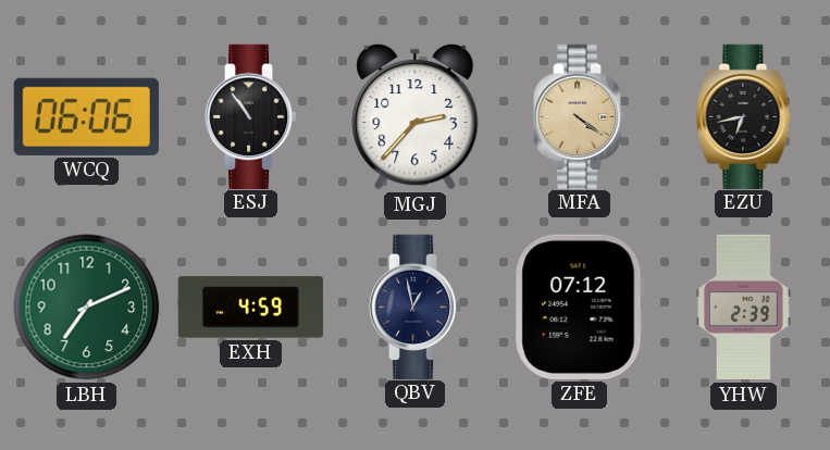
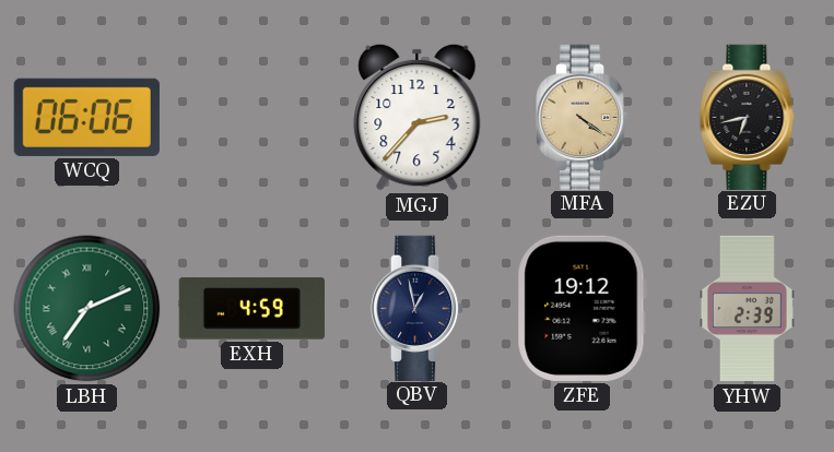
ESJ: 10:54 -> none
LBH numerals: Arabic -> Roman
ZFE: 07:12 -> 19:12
